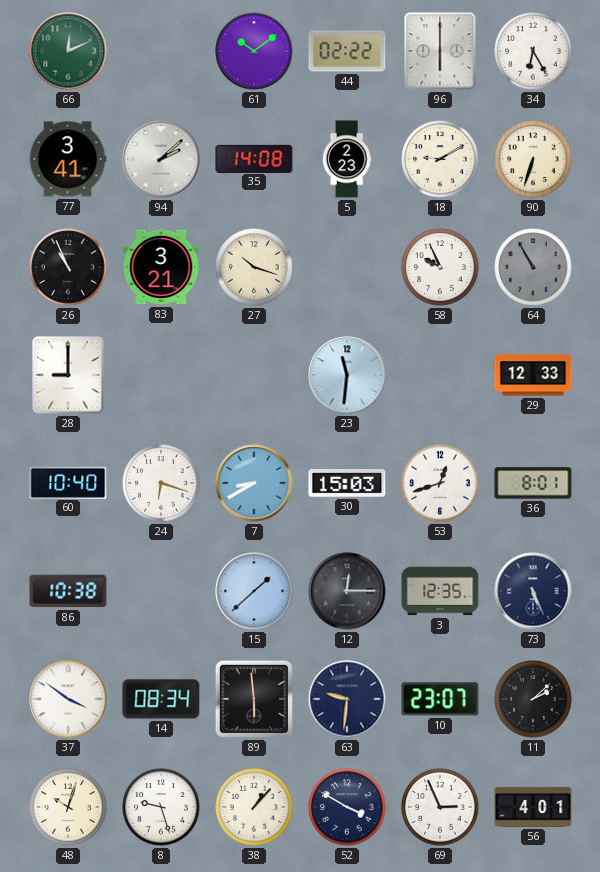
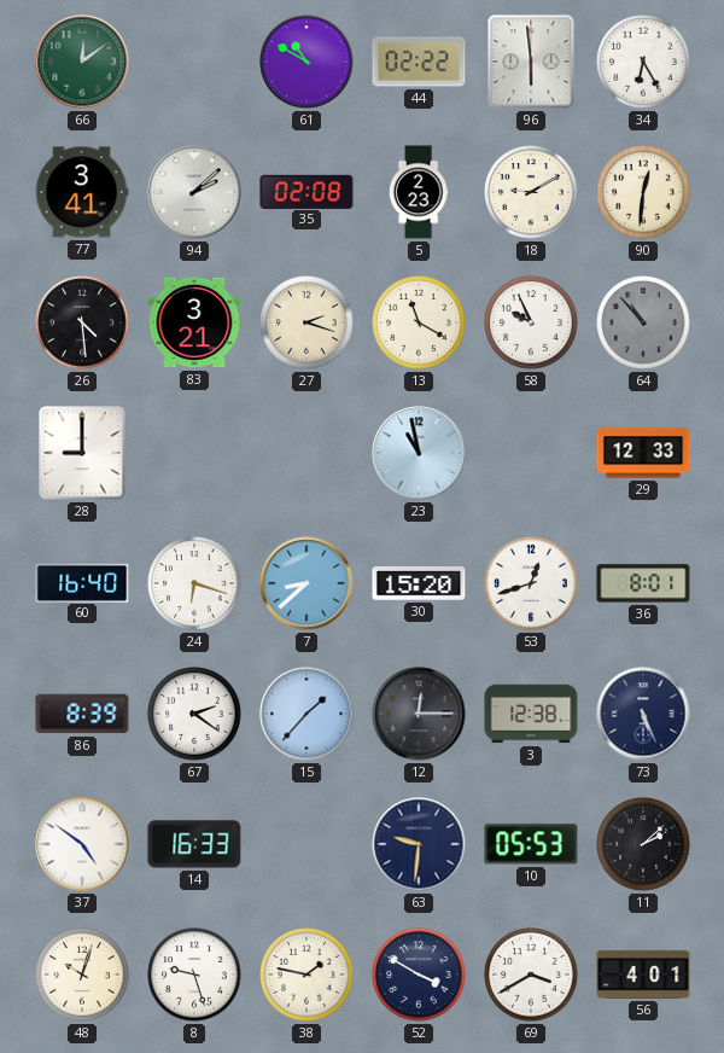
66: 12:11 -> 12:09
61: 10:09 -> 10:50
96: 6:00 -> 5:59
35: 14:08 -> 02:08
90: 6:33 -> 12:31
26: 10:56 -> 4:29
27: 10:18 -> 2:18
13: none -> 11:20
64: 10:55 -> 10:53
23: 11:31 -> 10:58
60: 10:40 -> 16:40
7: 8:40 -> 8:38
30: 15:03 -> 15:20
86: 10:38 -> 8:39
67: none -> 2:21
15: 1:38 -> 1:37
3: 12:35 -> 12:38
37: 3:51 -> 4:51
14: 08:34 -> 16:33
89: 5:59 -> none
10: 23:07 -> 05:53
38: 1:07 -> 1:47
69: 2:56 -> 3:40
